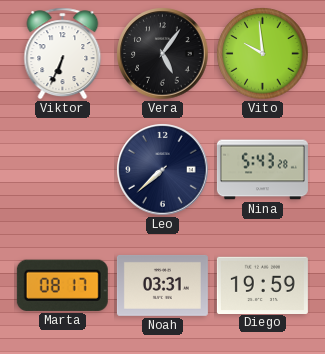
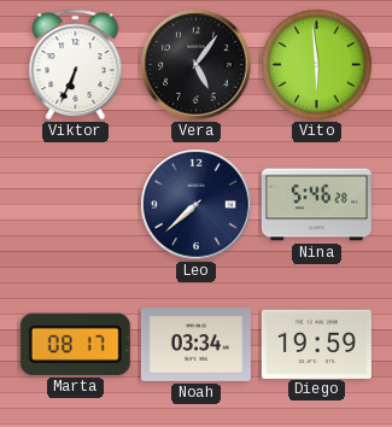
Vito: 9:59 -> 5:59
Nina: 5:43 -> 5:46
Noah: 03:31 -> 03:34
